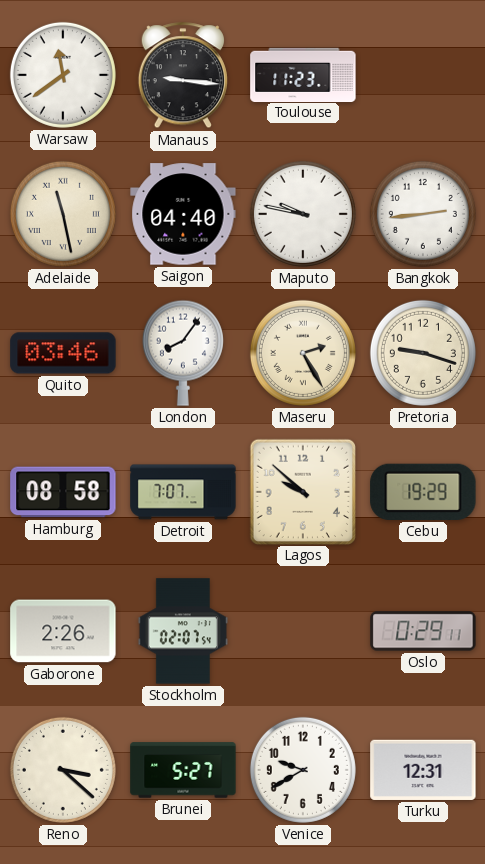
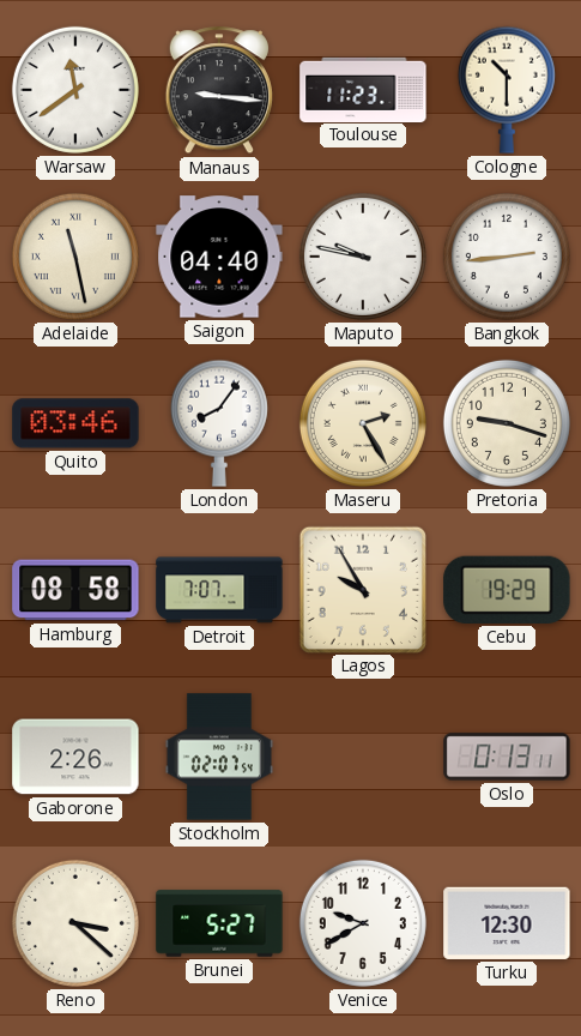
Cologne: none -> 10:30
Lagos: 9:52 -> 9:55
Oslo: 0:29 -> 0:13
Turku: 12:31 -> 12:30
